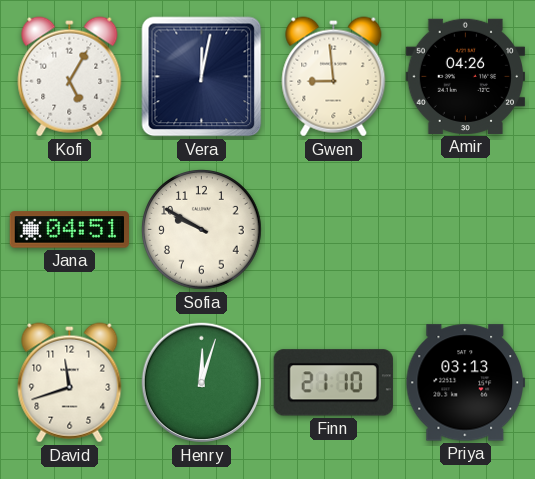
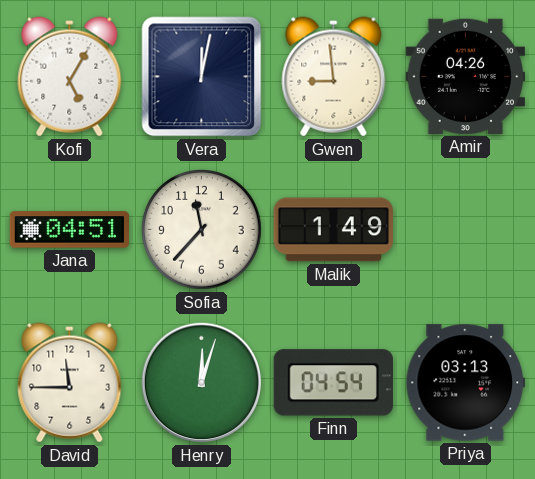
Sofia: 9:50 -> 11:37
Malik: none -> 1:49
David: 11:42 -> 11:45
Finn: 21:10 -> 04:54
